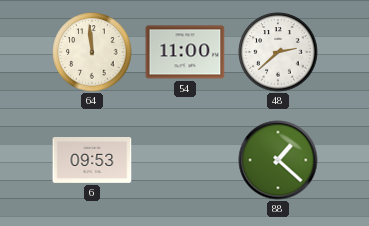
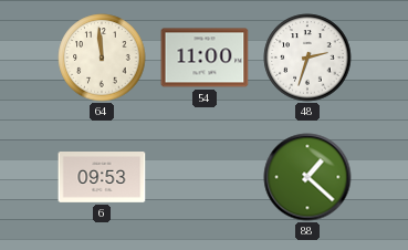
48: 2:38 -> 2:33
